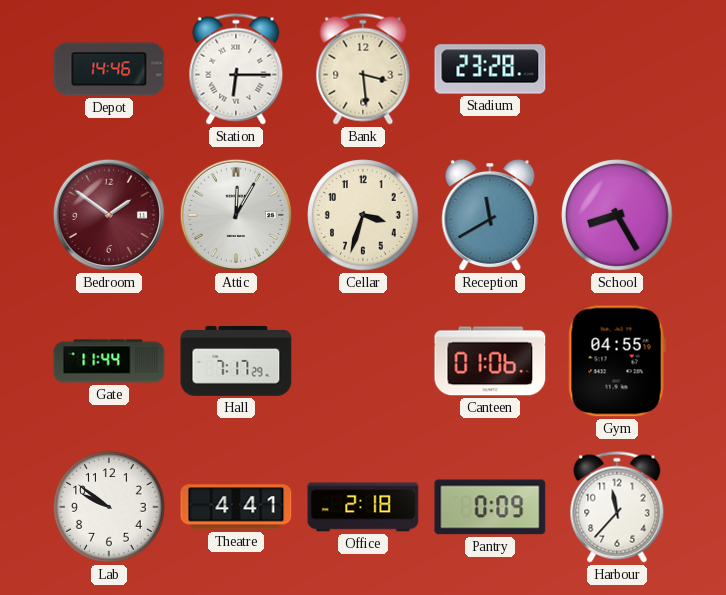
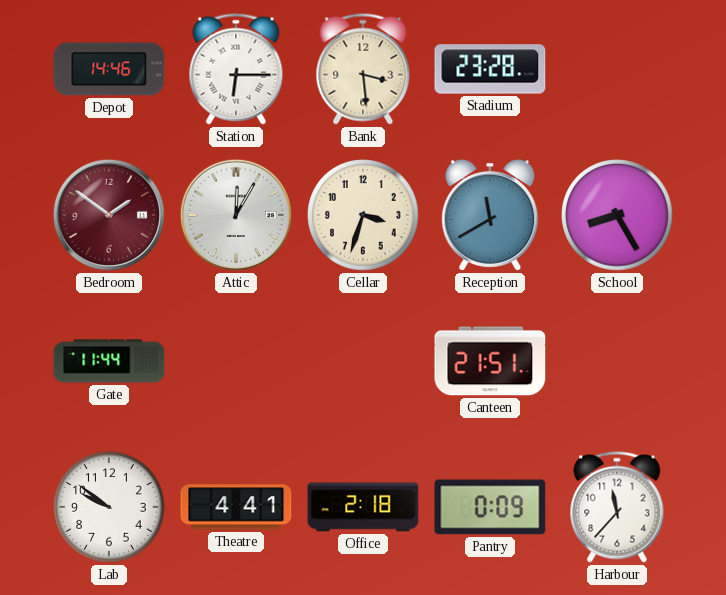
Hall: 7:17 -> none
Canteen: 01:06 -> 21:51
Gym: 04:55 -> none
